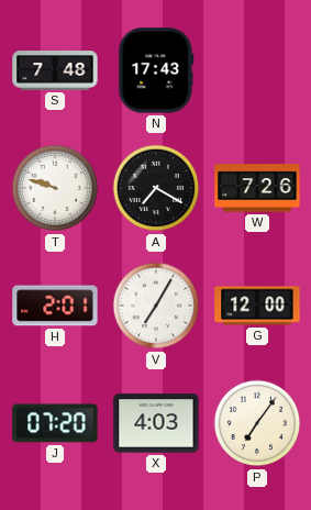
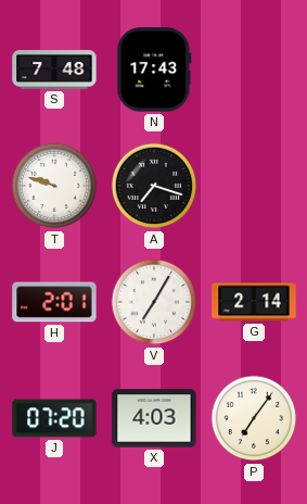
A: 7:20 -> 7:18
W: 7:26 -> none
G: 12:00 -> 2:14
